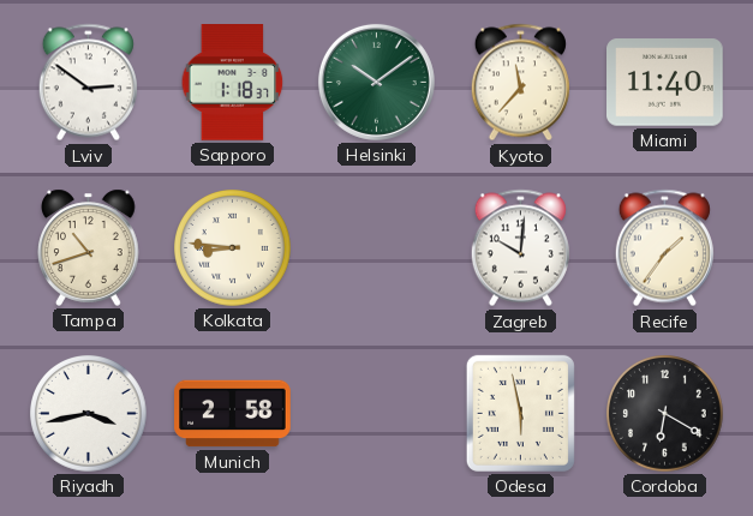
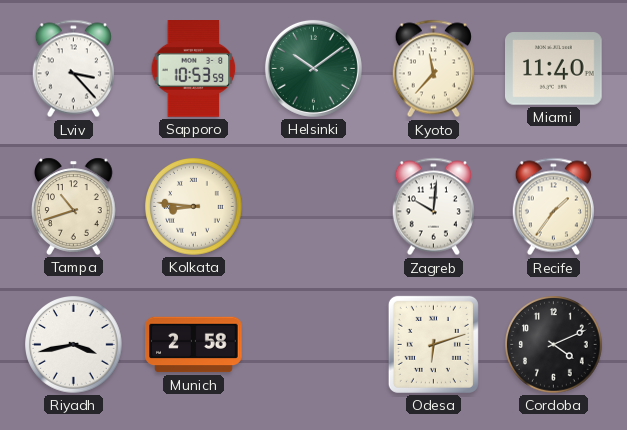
Lviv: 2:51 -> 3:23
Sapporo: 1:18 -> 10:53
Odesa: 5:58 -> 6:12
Cordoba: 6:20 -> 4:11
